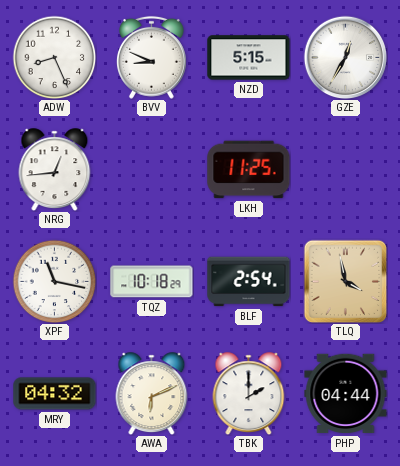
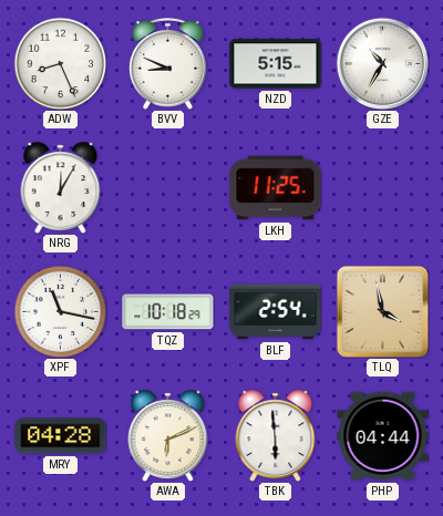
GZE: 12:35 -> 10:35
NRG: 12:44 -> 12:05
MRY: 04:32 -> 04:28
TBK: 2:00 -> 5:59
